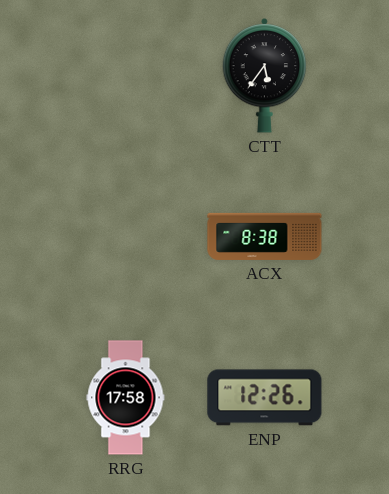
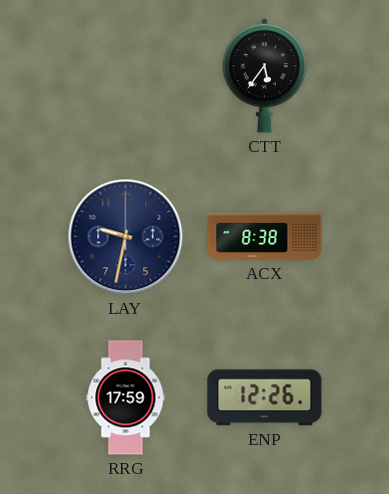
LAY: none -> 9:32
RRG: 17:58 -> 17:59
